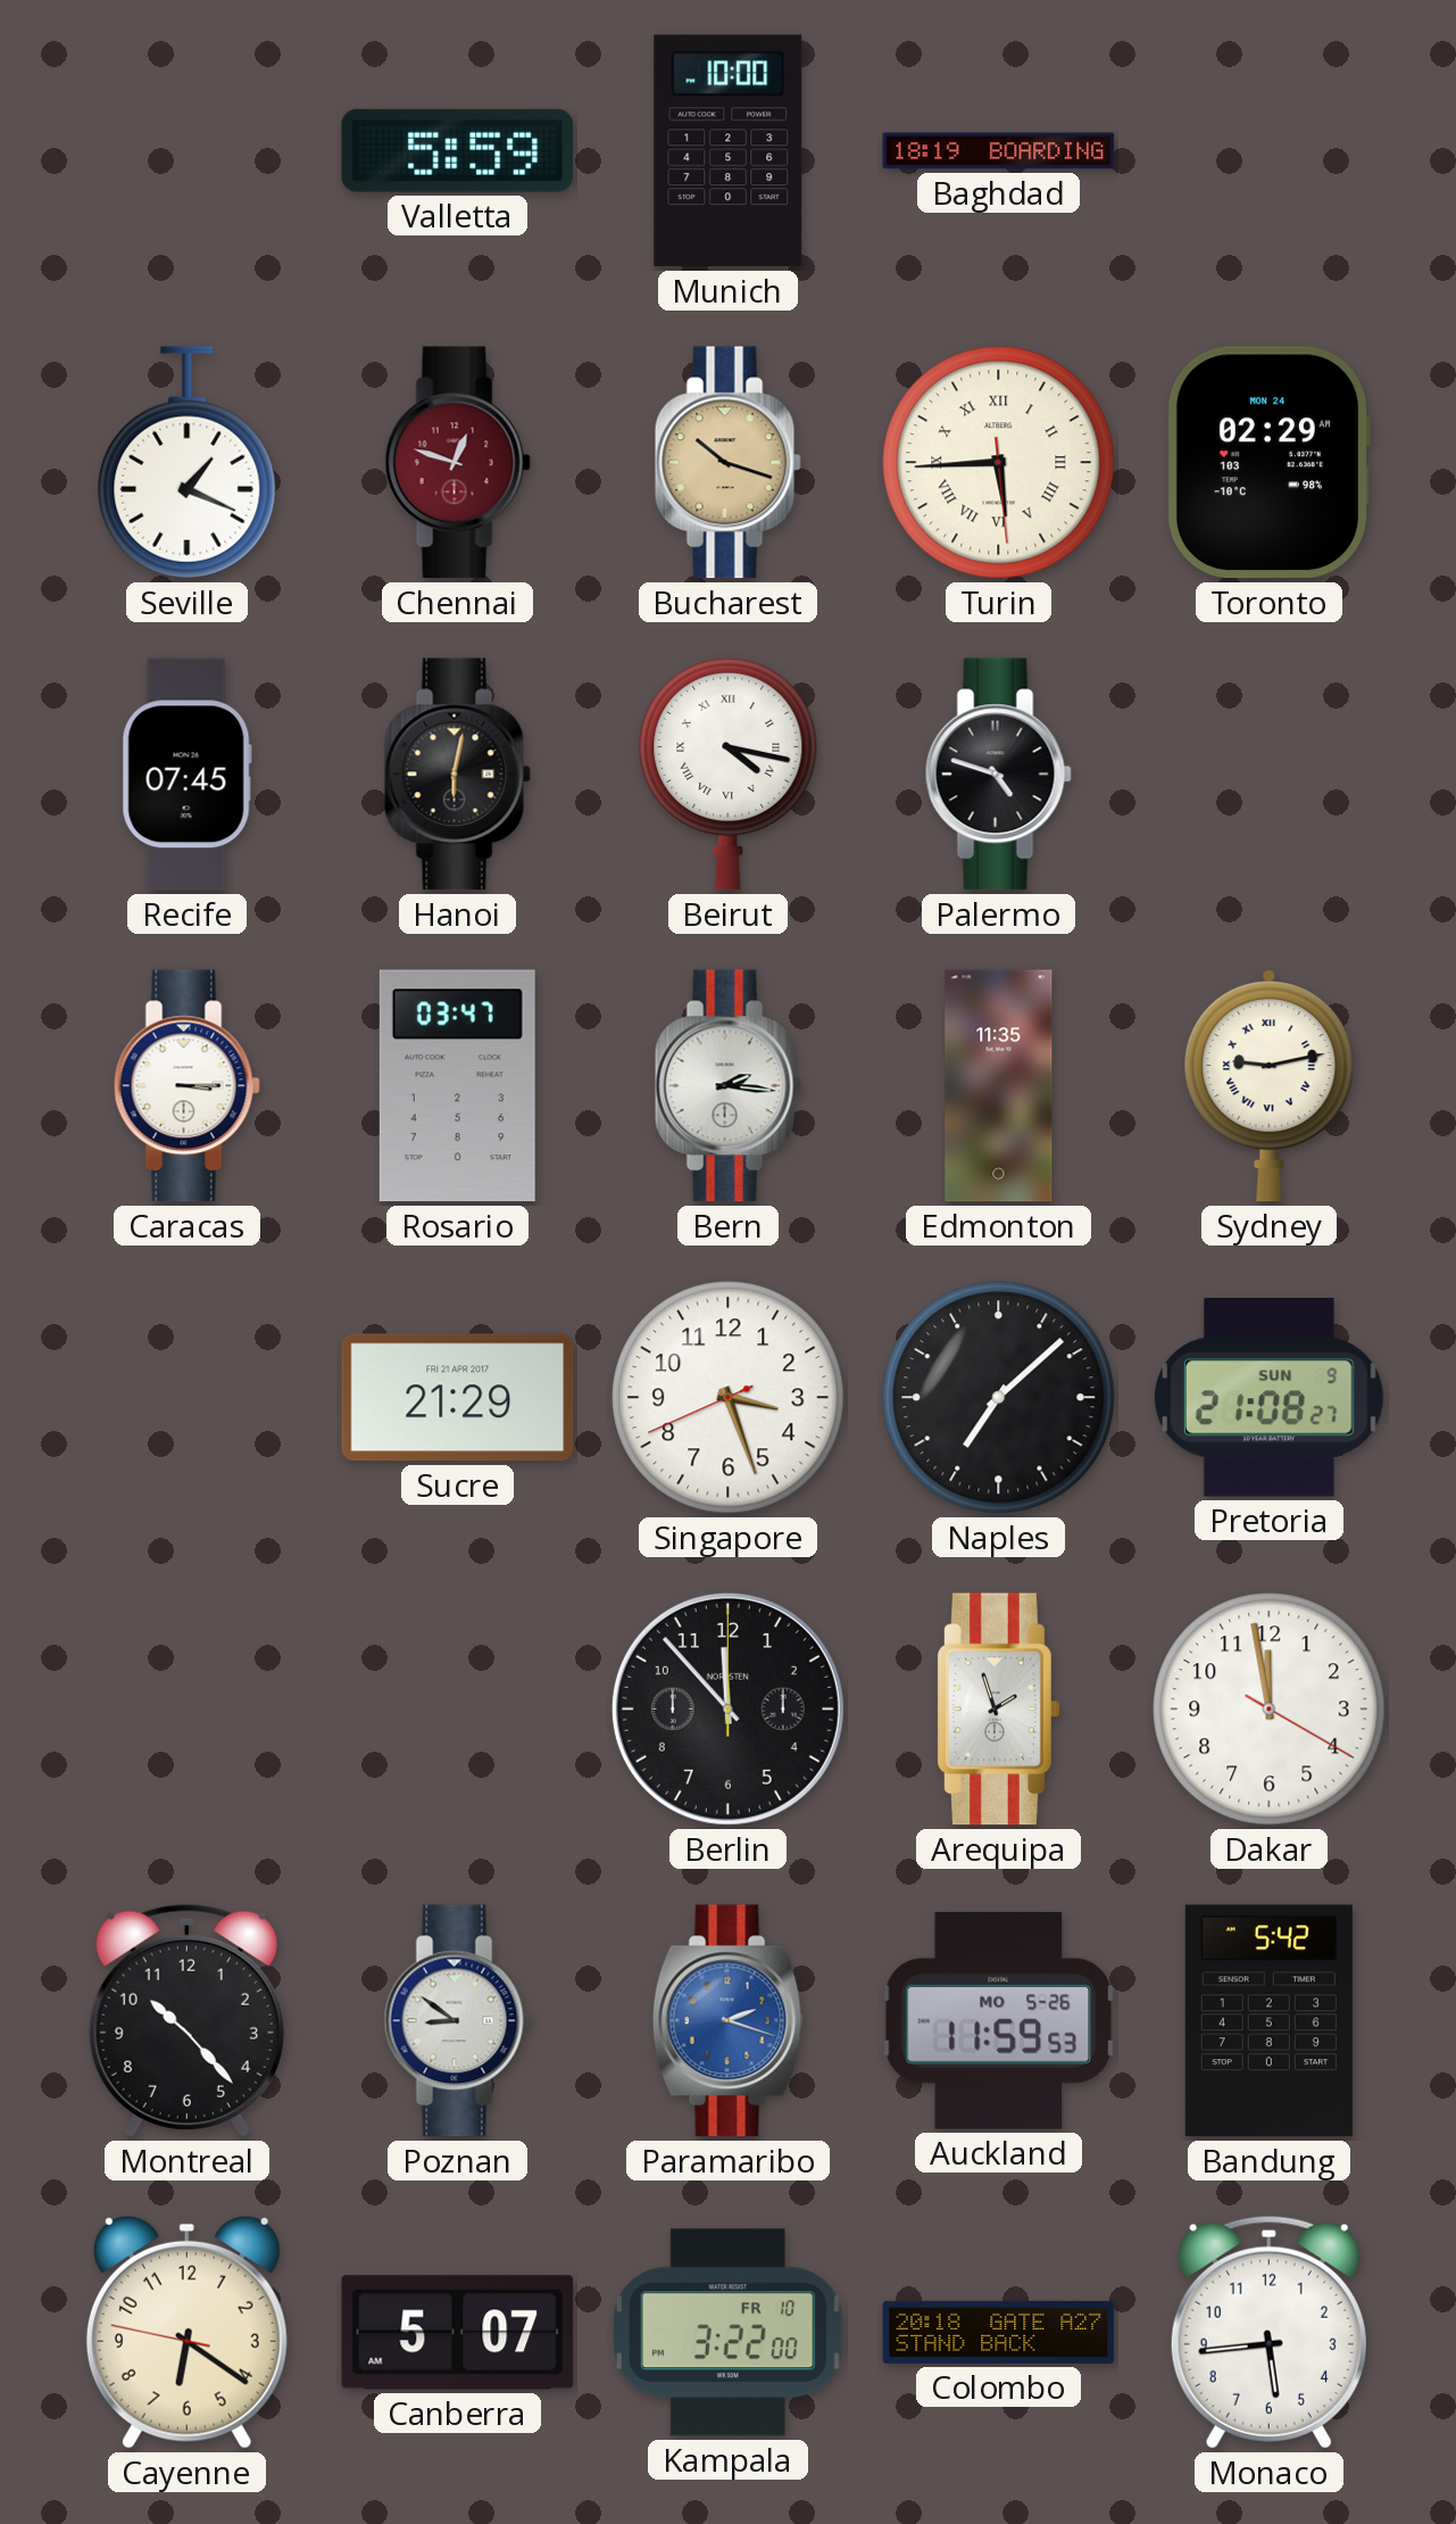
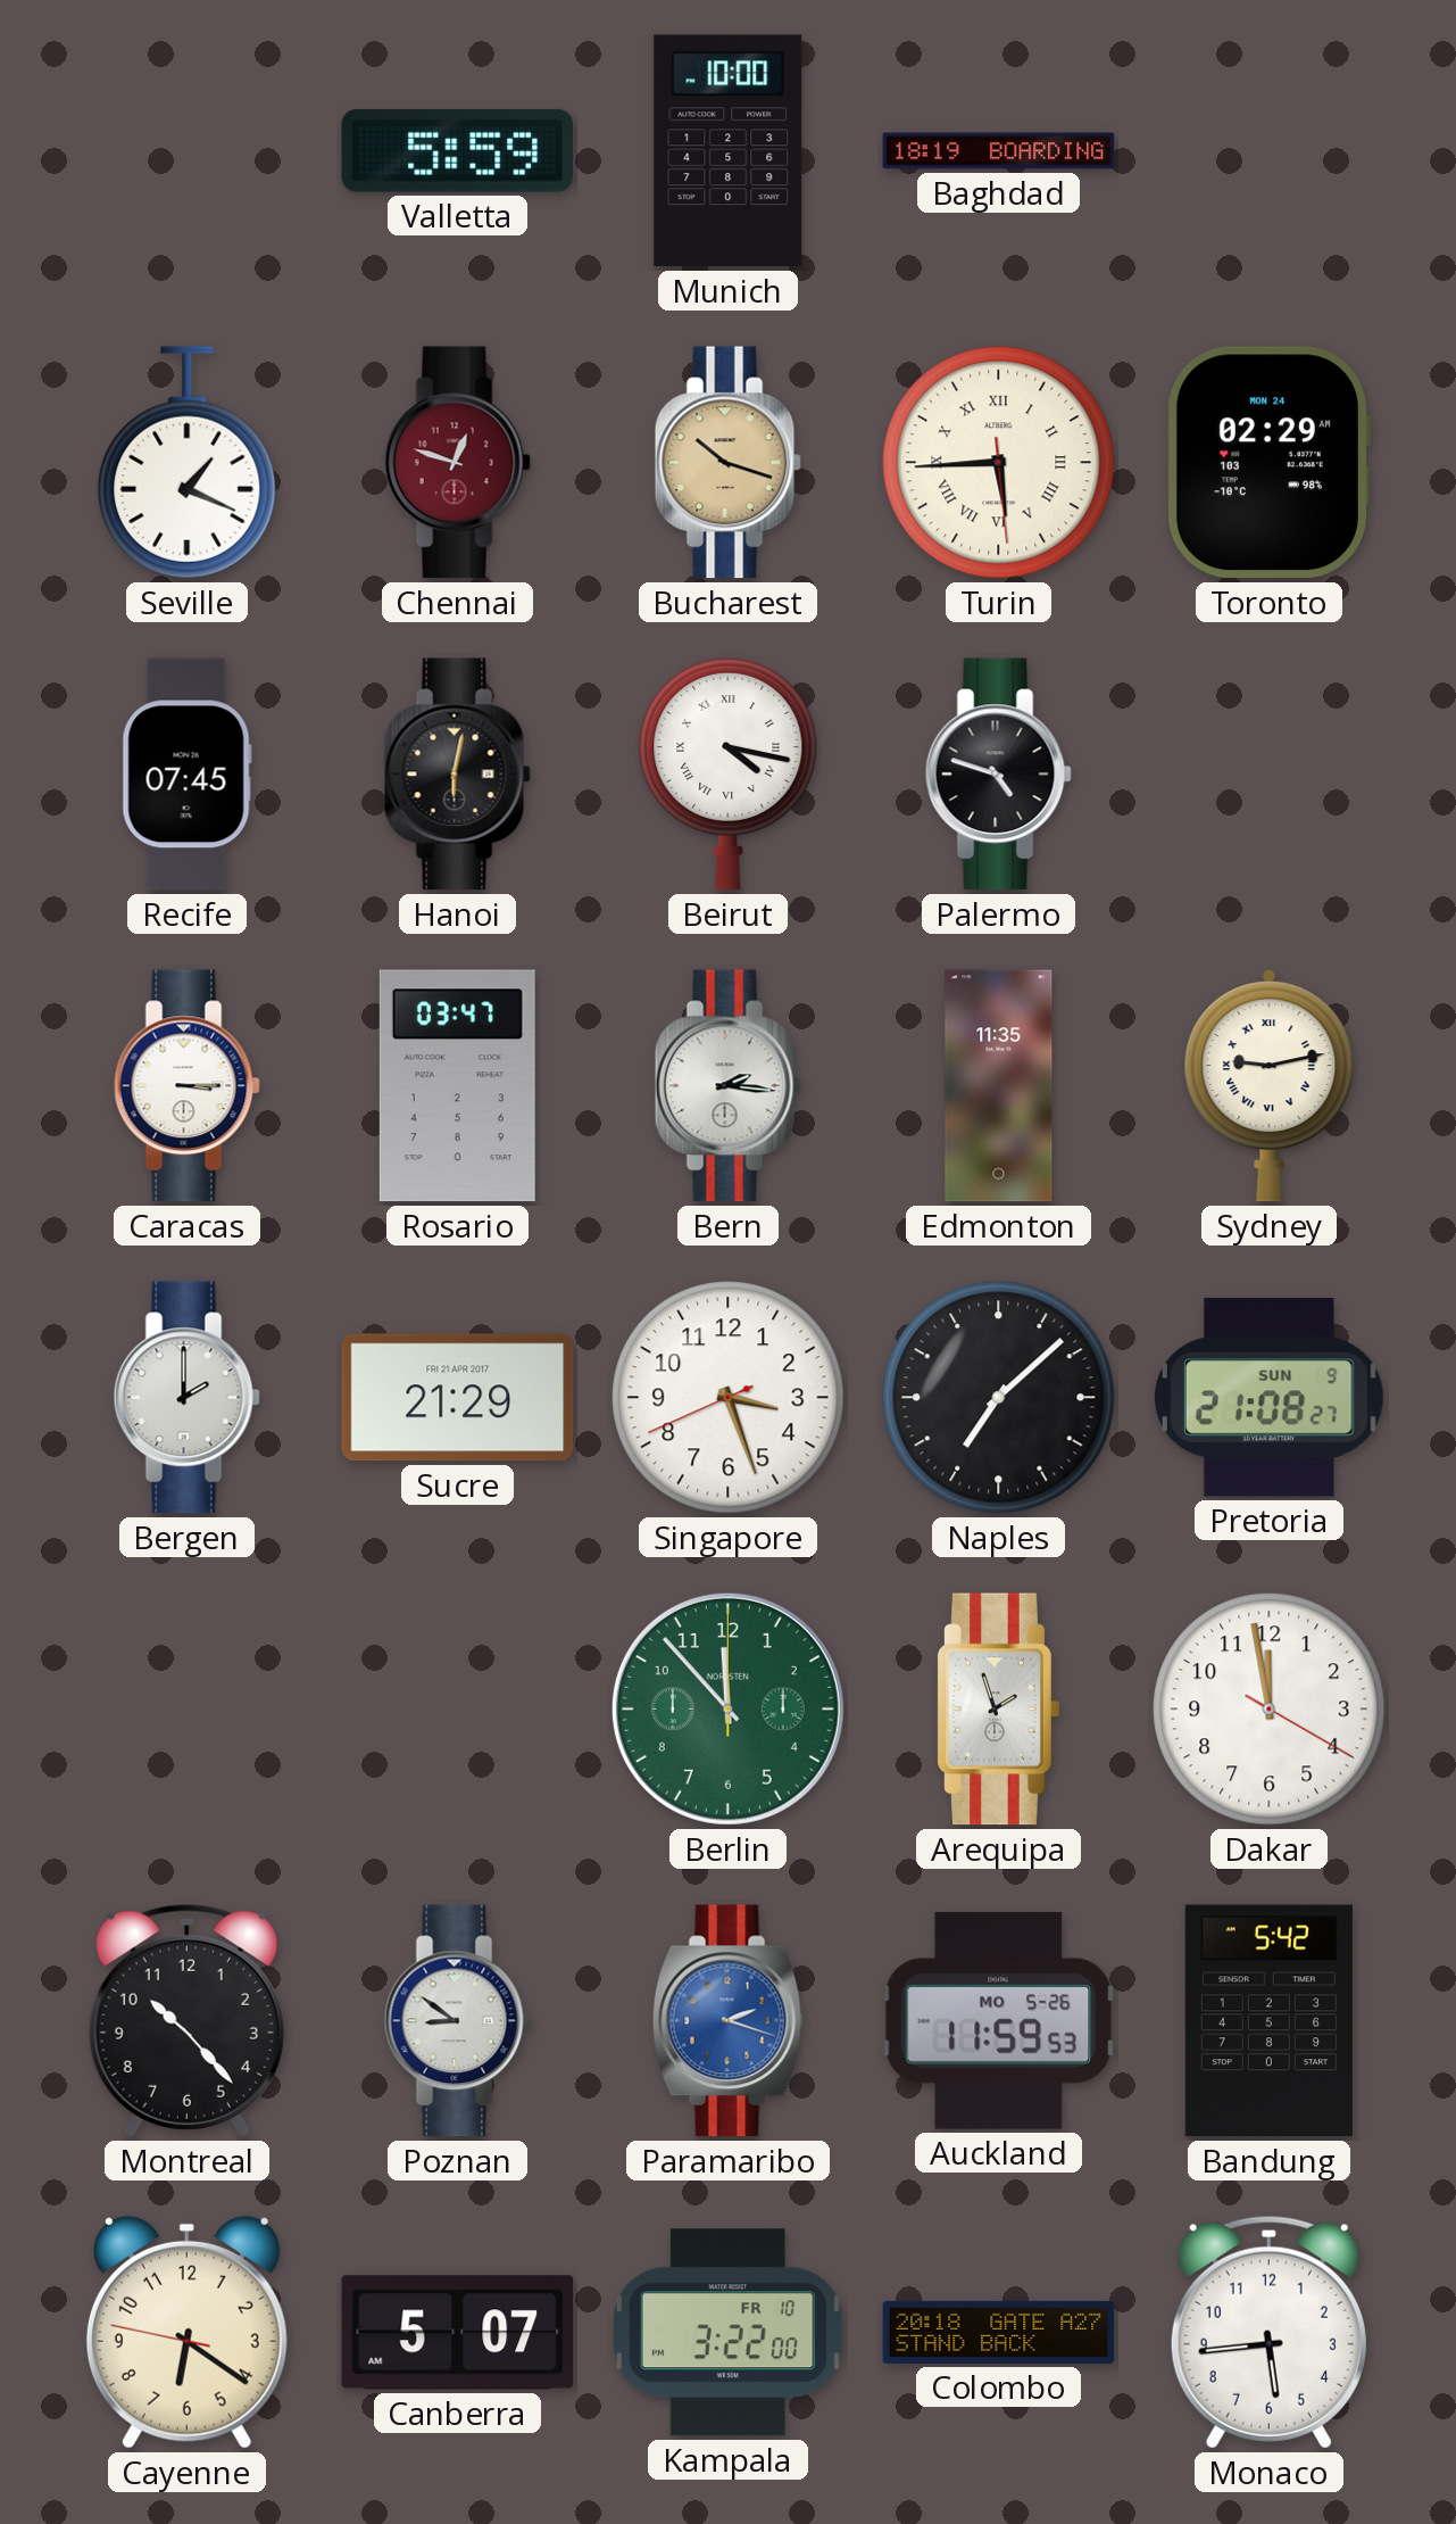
Bergen: none -> 2:00
Berlin dial: black -> green
